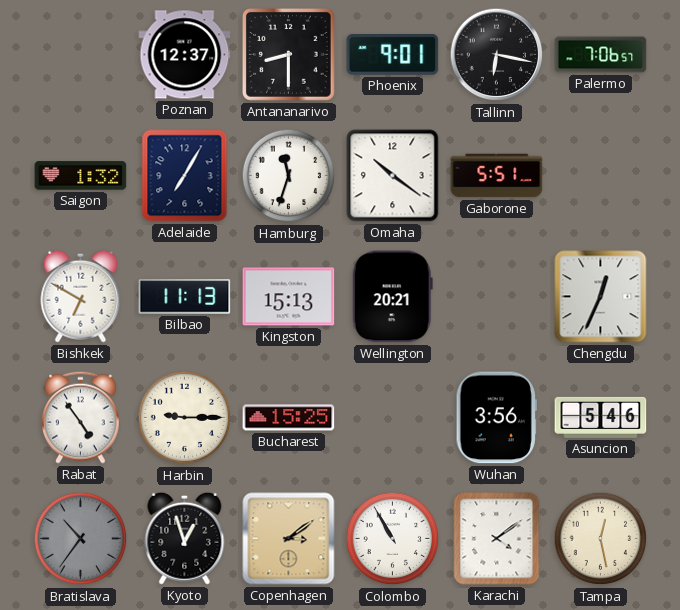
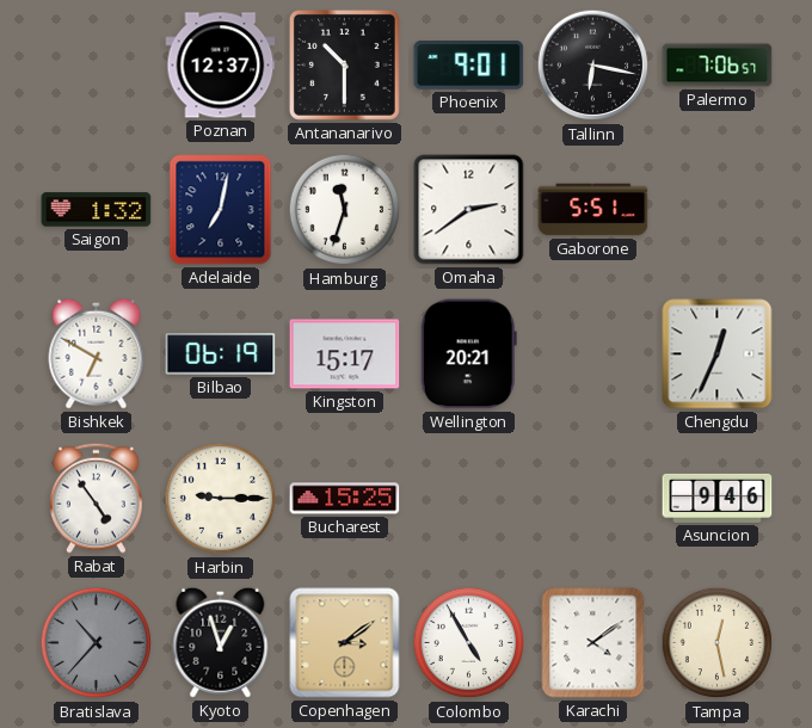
Antananarivo: 8:30 -> 10:30
Adelaide: 7:05 -> 7:02
Omaha: 10:21 -> 2:39
Bilbao: 11:13 -> 06:19
Kingston: 15:13 -> 15:17
Wuhan: 3:56 -> none
Asuncion: 5:46 -> 9:46
Bratislava: 10:36 -> 10:37
Colombo: 10:55 -> 4:55
